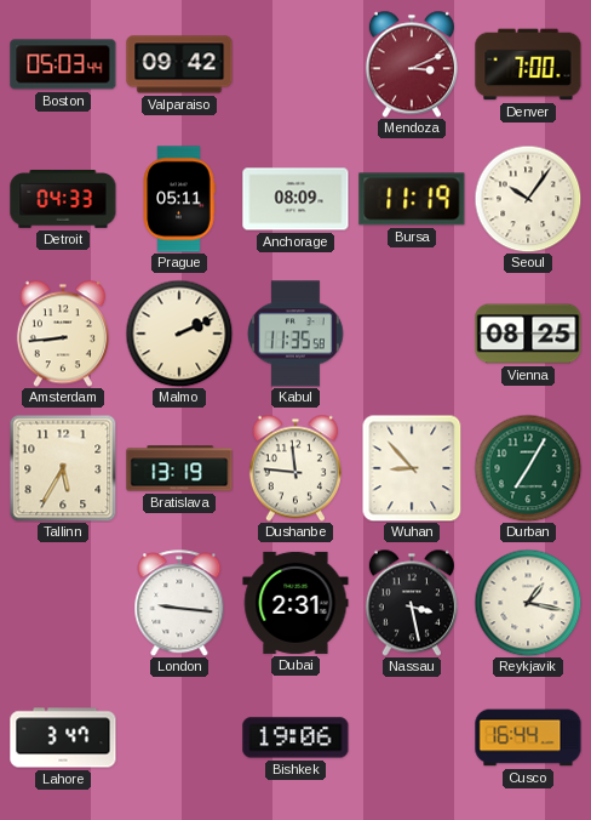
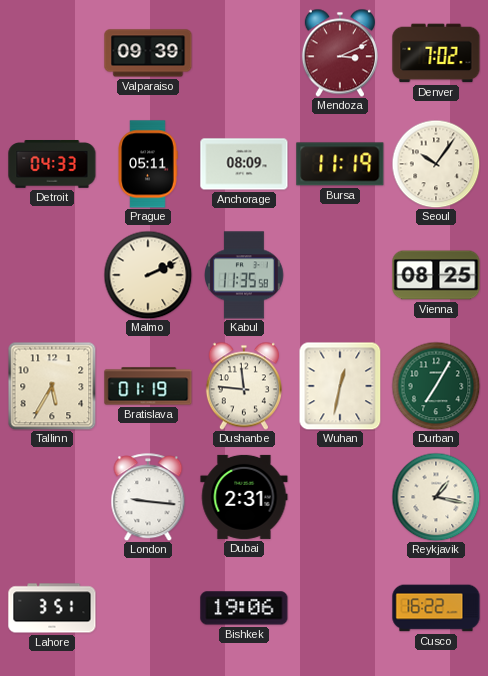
Boston: 05:03 -> none
Valparaiso: 09:42 -> 09:39
Denver: 7:00 -> 7:02
Amsterdam: 8:44 -> none
Bratislava: 13:19 -> 01:19
Wuhan: 8:53 -> 12:32
Nassau: 3:28 -> none
Lahore: 3:47 -> 3:51
Cusco: 16:44 -> 16:22
